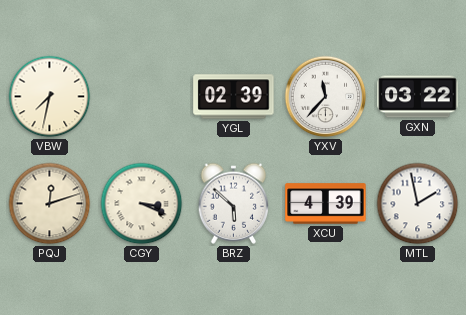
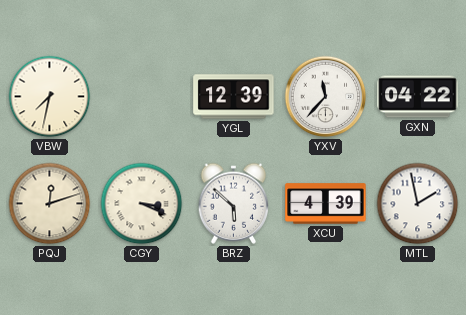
YGL: 02:39 -> 12:39
GXN: 03:22 -> 04:22
